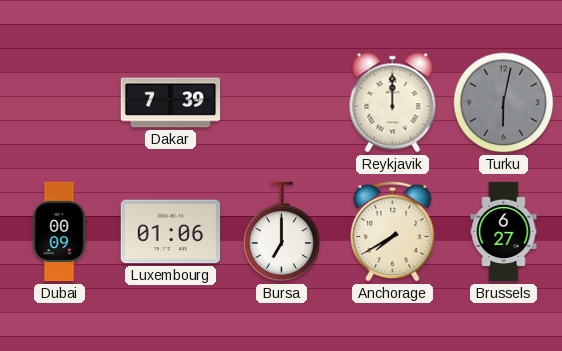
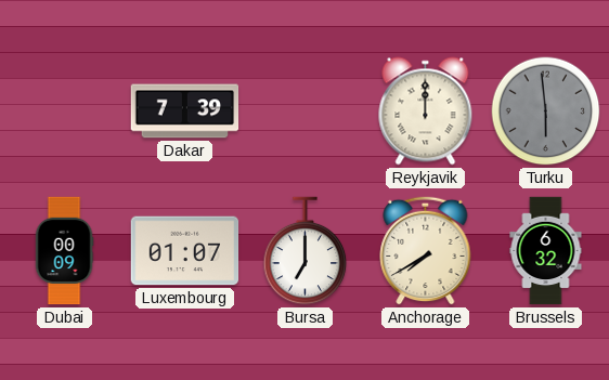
Turku: 6:02 -> 5:59
Luxembourg: 01:06 -> 01:07
Brussels: 6:27 -> 6:32
